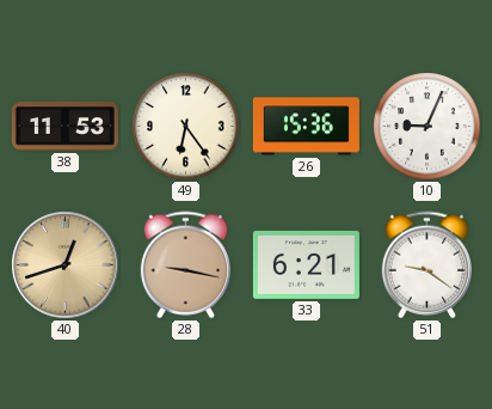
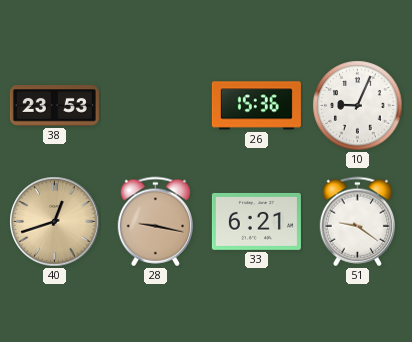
38: 11:53 -> 23:53
49: 6:24 -> none
